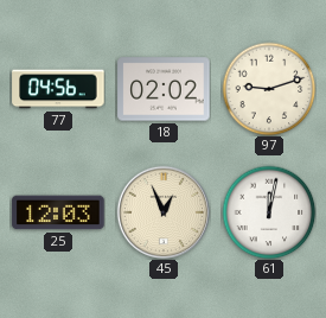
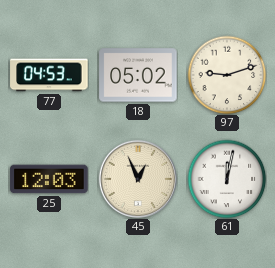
77: 04:56 -> 04:53
18: 02:02 -> 05:02
